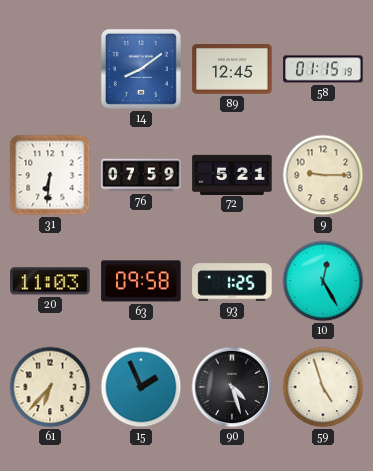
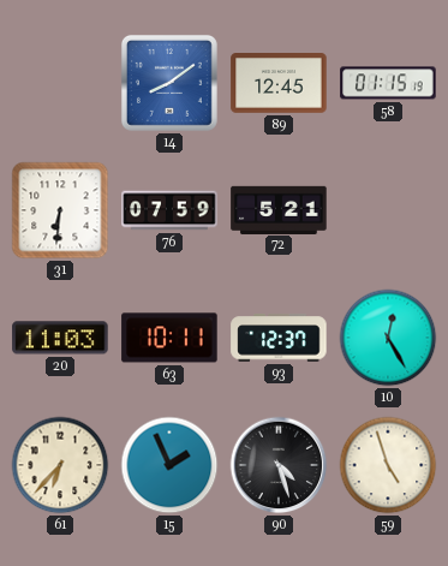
9: 9:15 -> none
63: 09:58 -> 10:11
93: 1:25 -> 12:37
